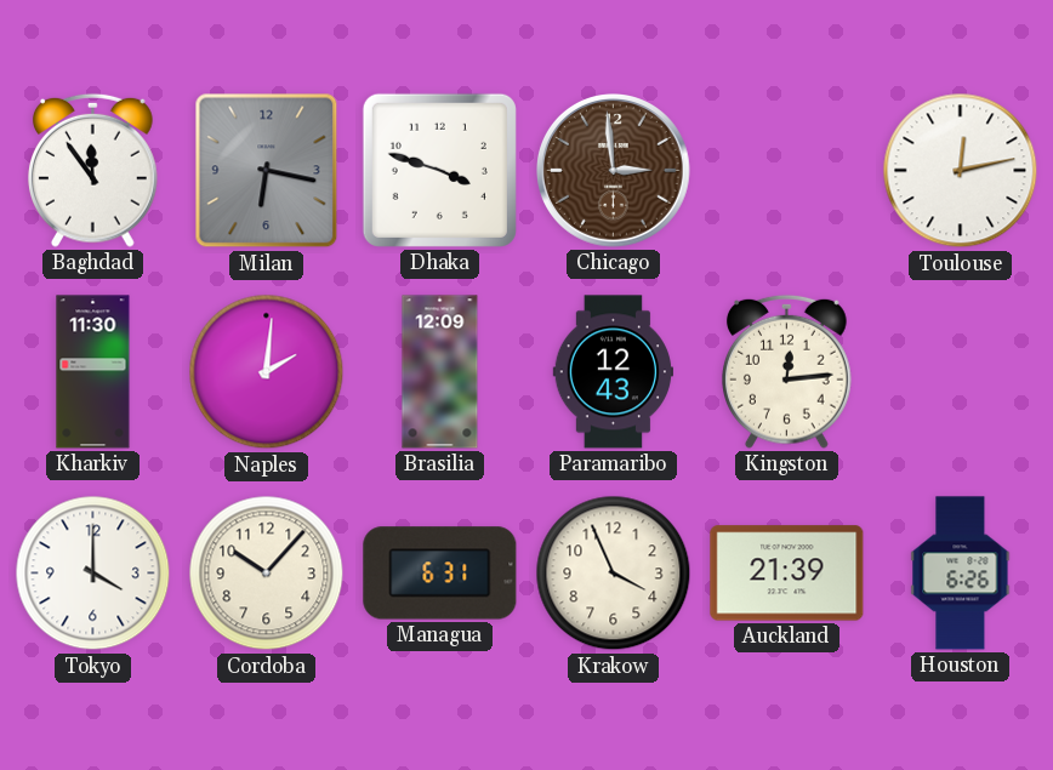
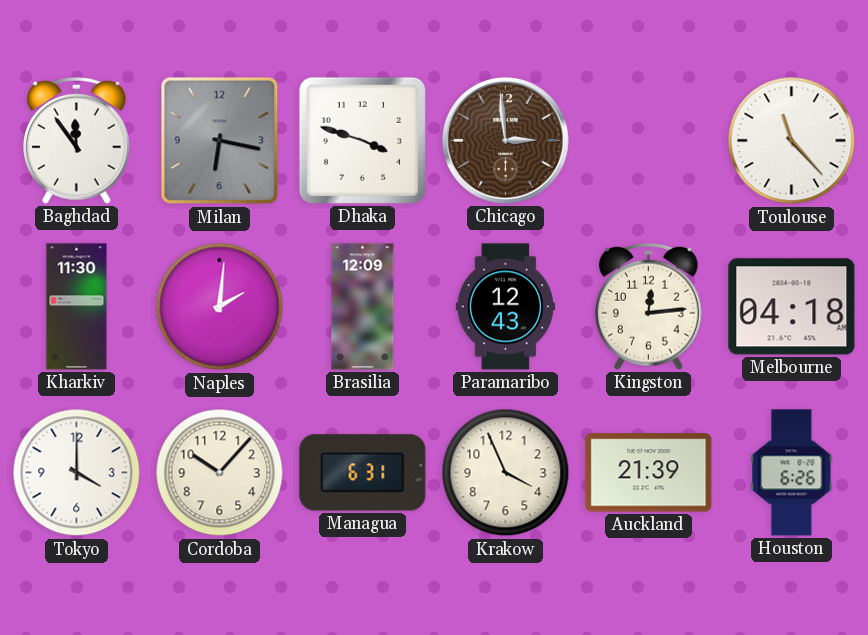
Toulouse: 12:13 -> 11:23
Melbourne: none -> 04:18
